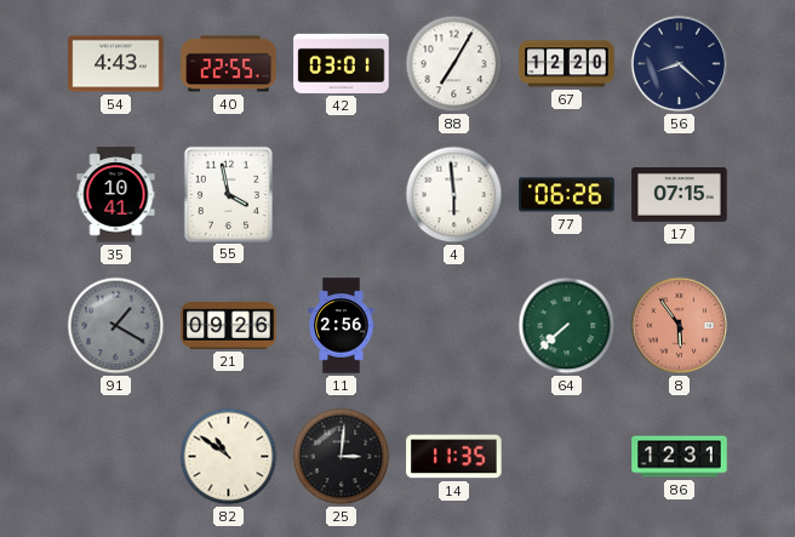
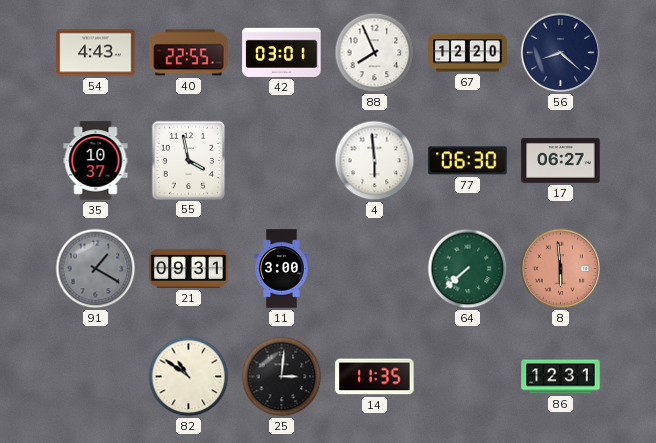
88: 7:05 -> 7:56
35: 10:41 -> 10:37
77: 06:26 -> 06:30
17: 07:15 -> 06:27
21: 09:26 -> 09:31
11: 2:56 -> 3:00
8: 5:54 -> 5:59
